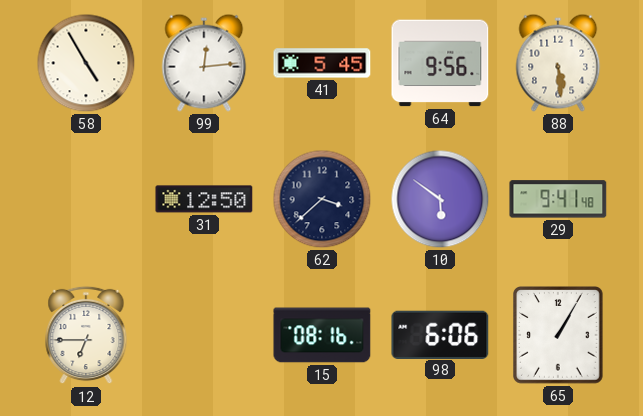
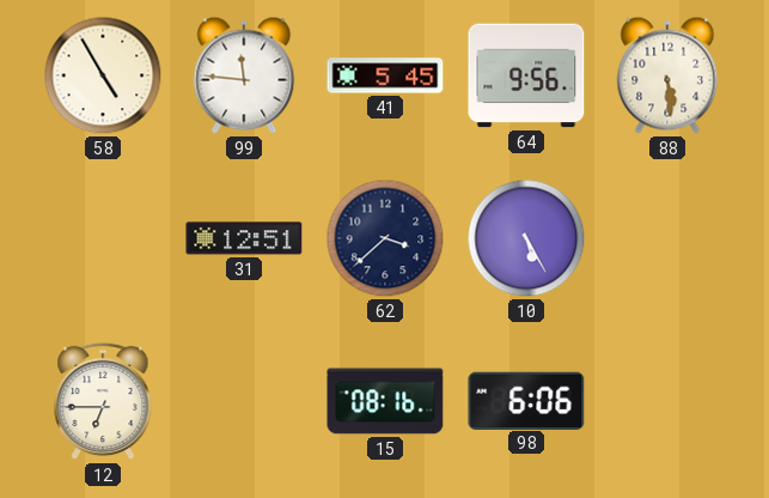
99: 12:14 -> 11:46
31: 12:50 -> 12:51
10: 5:51 -> 5:25
29: 9:41 -> none
65: 1:05 -> none
